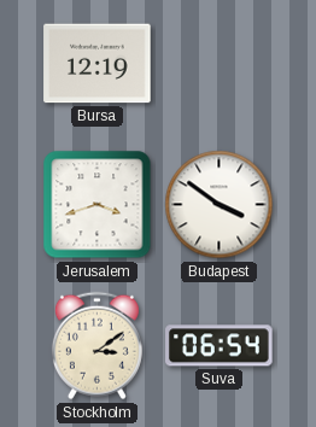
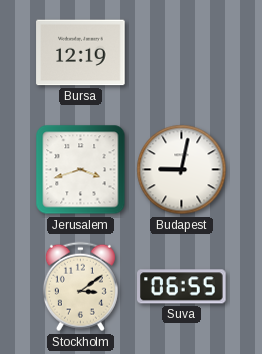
Budapest: 3:51 -> 9:02
Suva: 06:54 -> 06:55
